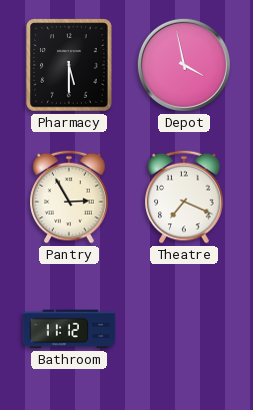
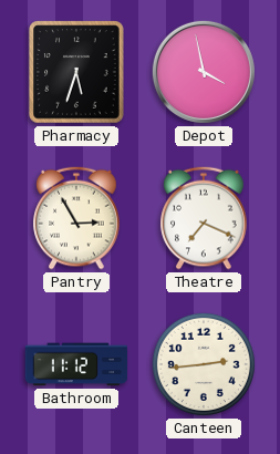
Pharmacy: 5:30 -> 5:33
Canteen: none -> 2:44
